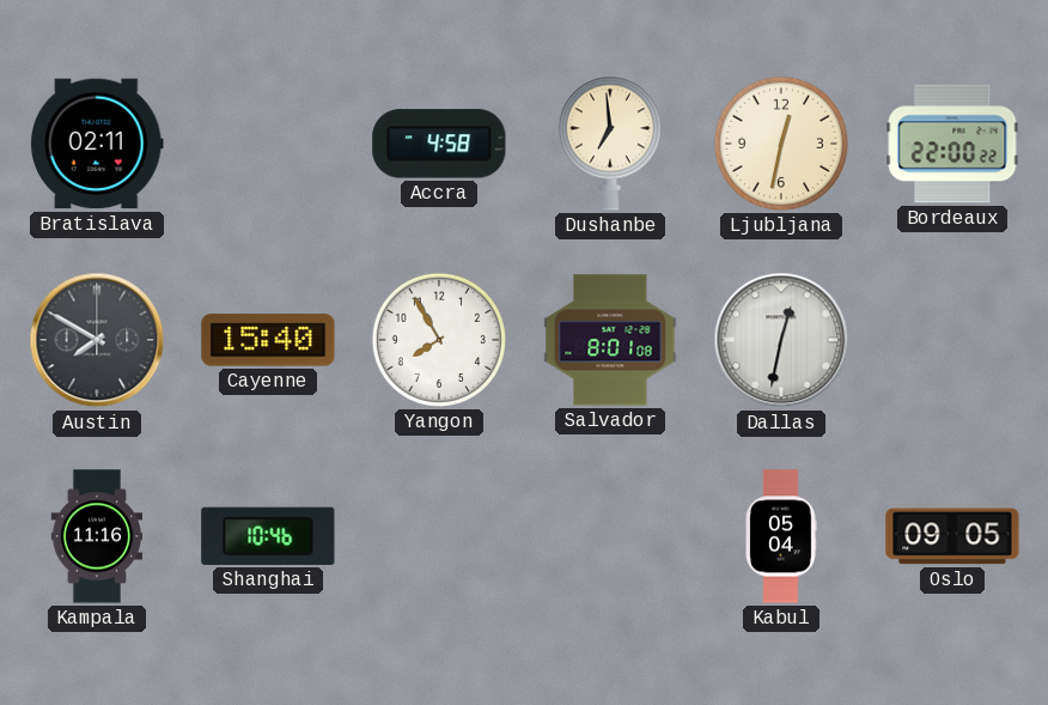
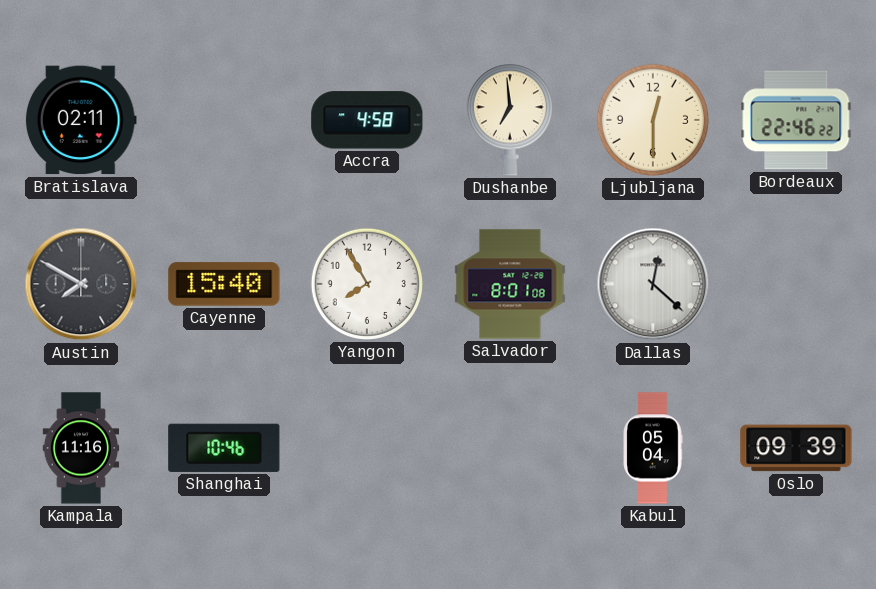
Ljubljana: 12:32 -> 12:30
Bordeaux: 22:00 -> 22:46
Dallas: 12:32 -> 12:22
Oslo: 09:05 -> 09:39
